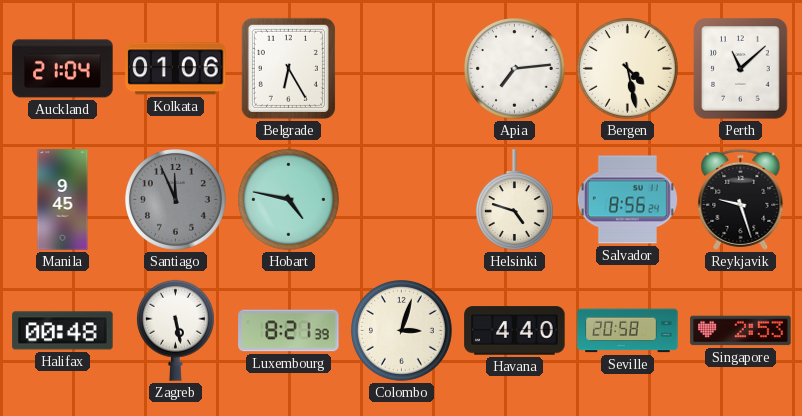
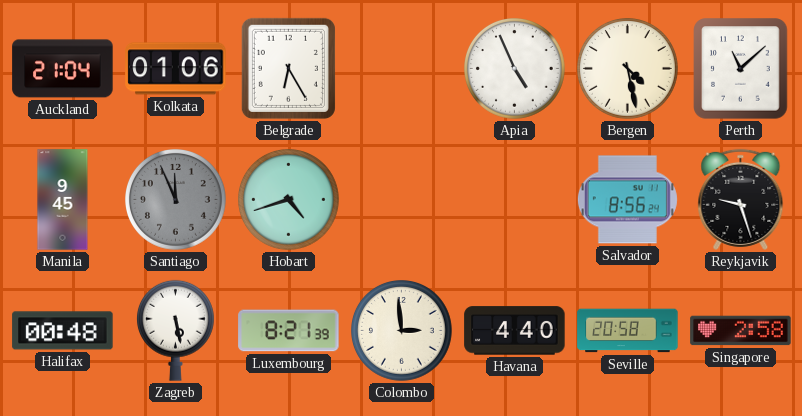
Apia: 7:14 -> 4:56
Hobart: 4:47 -> 4:42
Helsinki: 4:48 -> none
Colombo: 3:03 -> 2:59
Singapore: 2:53 -> 2:58
